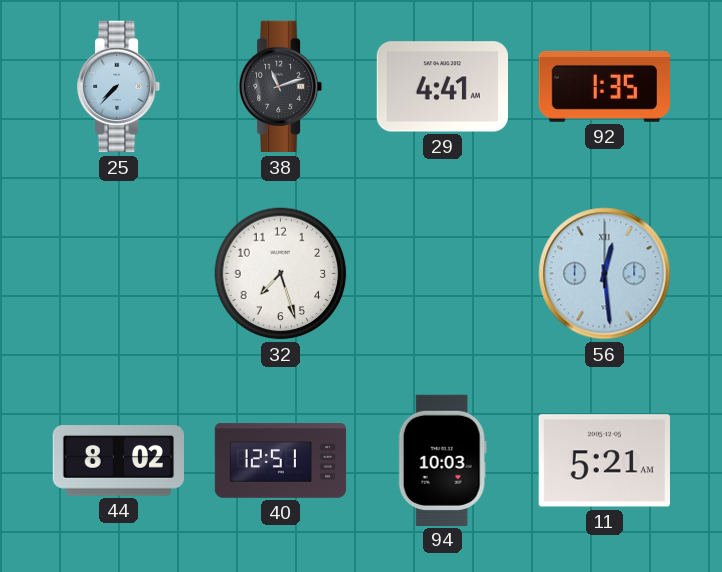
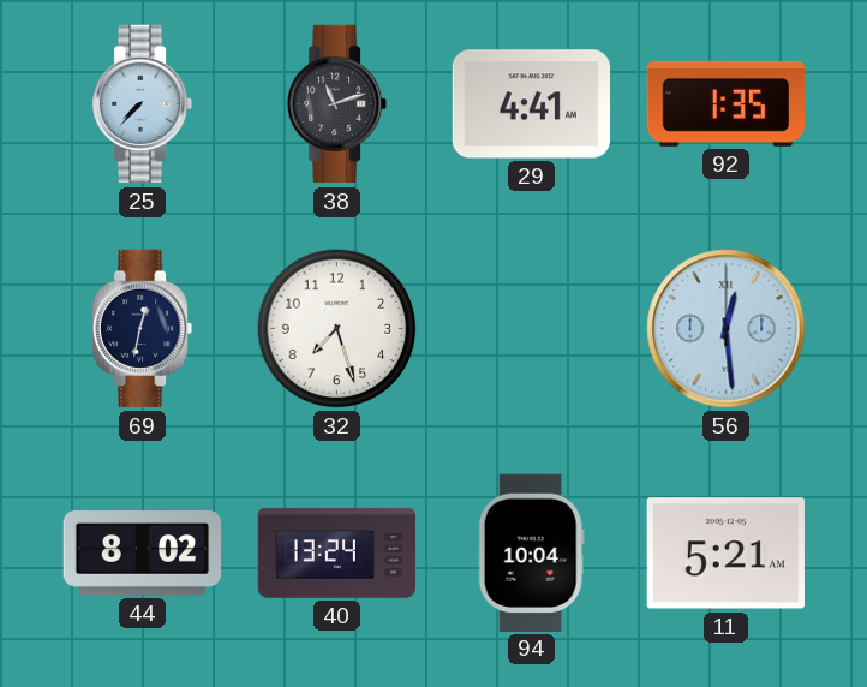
69: none -> 12:32
40: 12:51 -> 13:24
94: 10:03 -> 10:04
